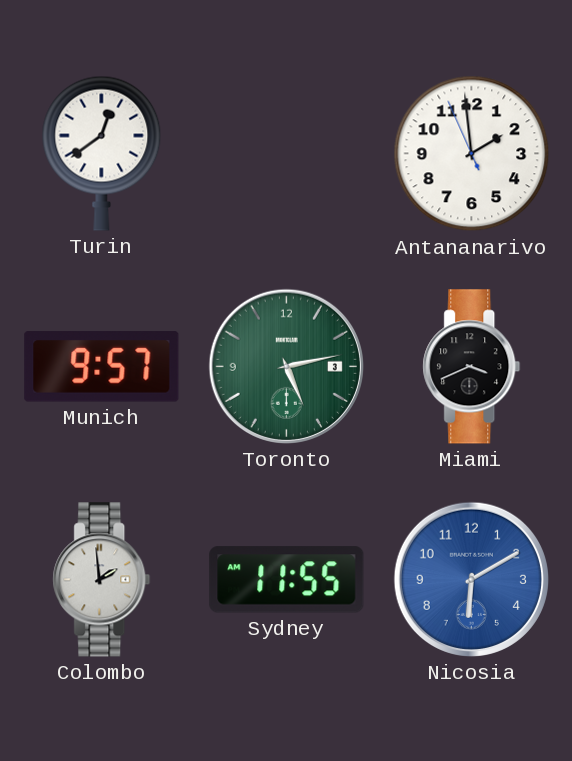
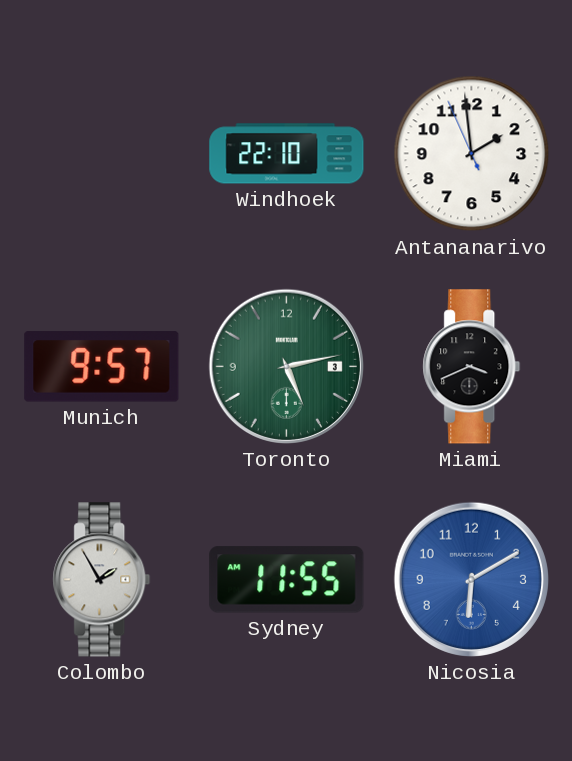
Turin: 12:39 -> none
Windhoek: none -> 22:10
Colombo: 1:59 -> 1:55
